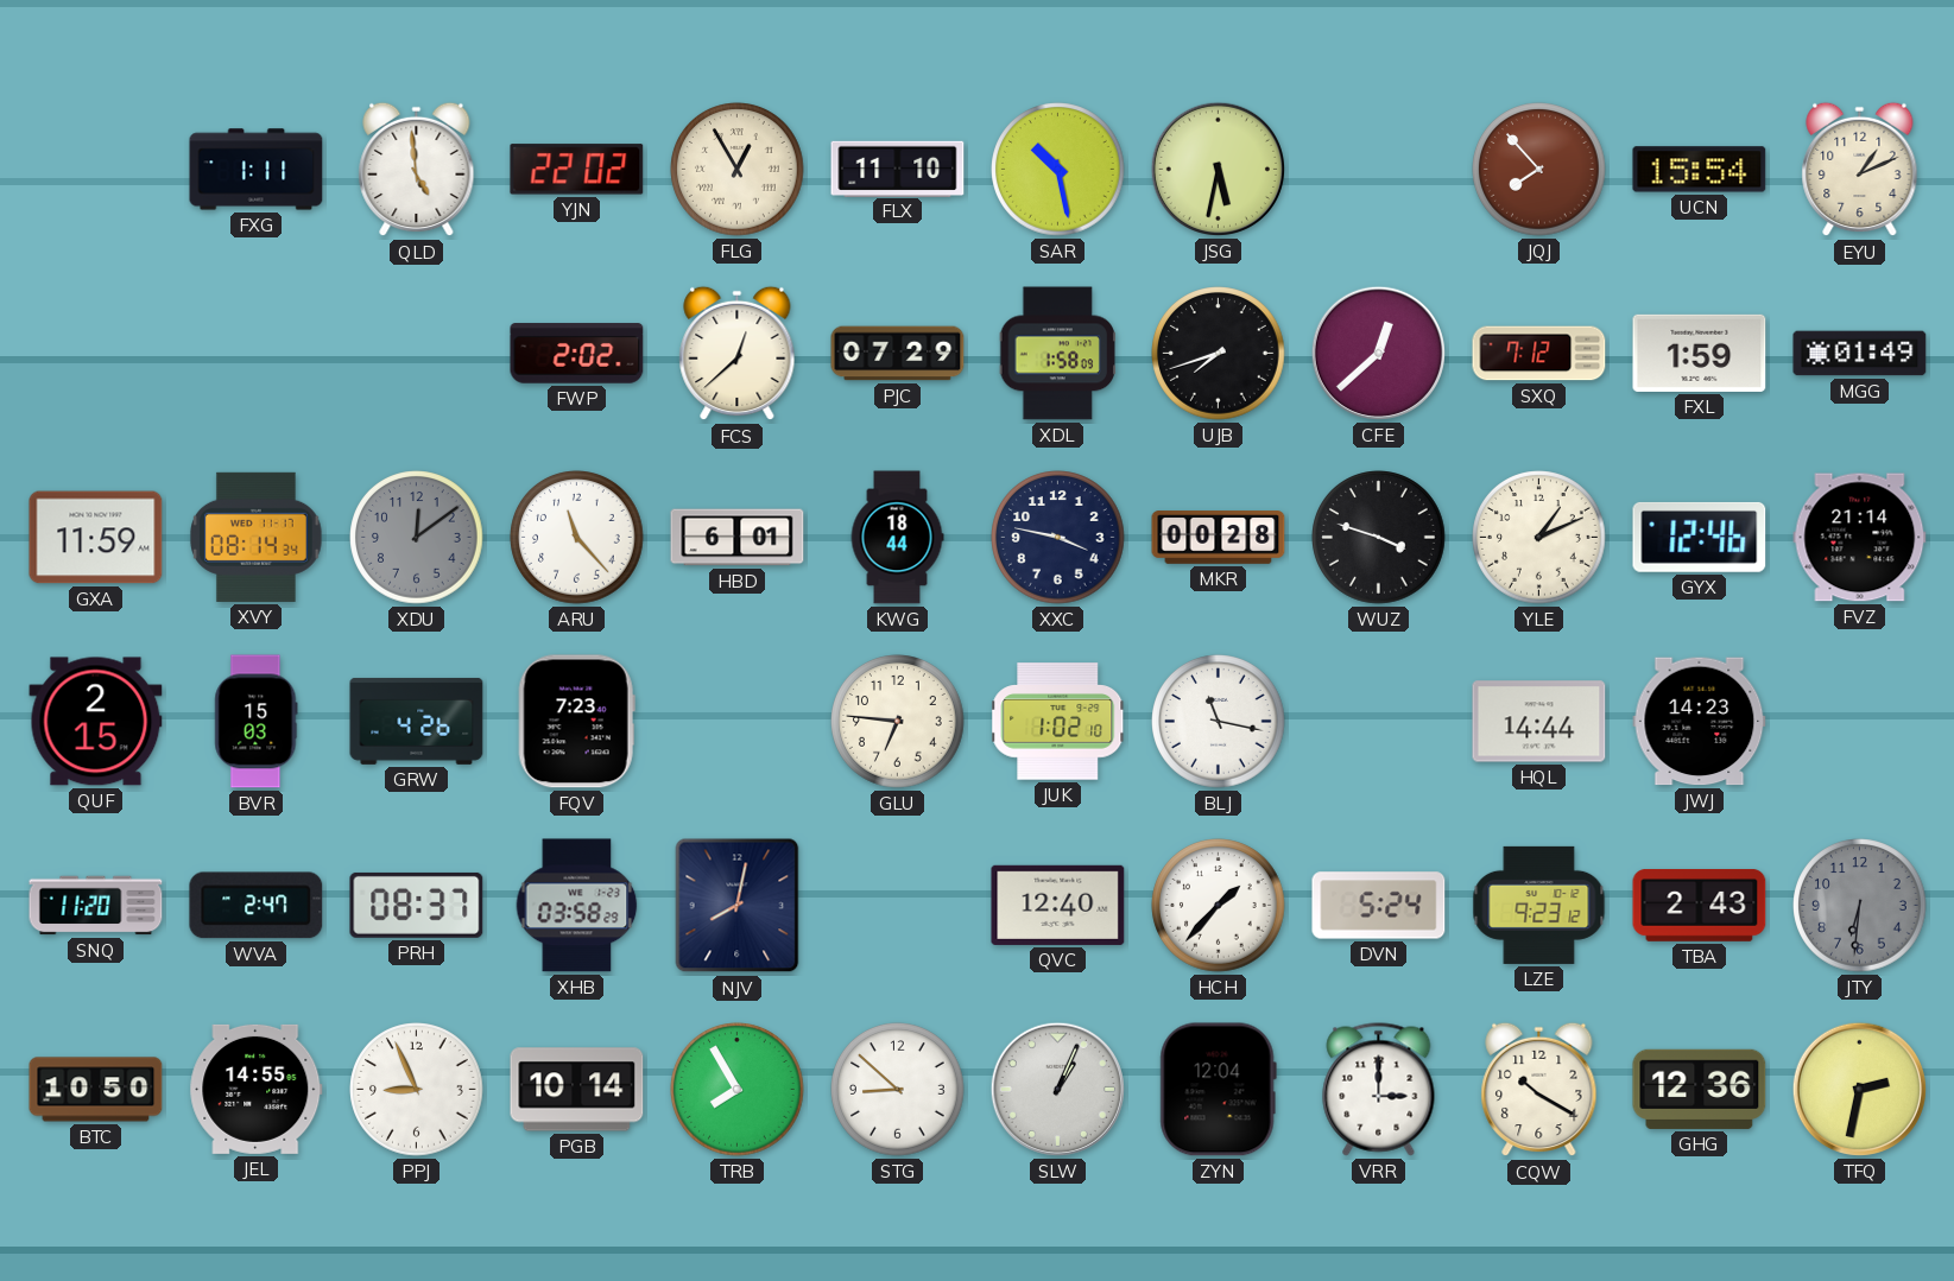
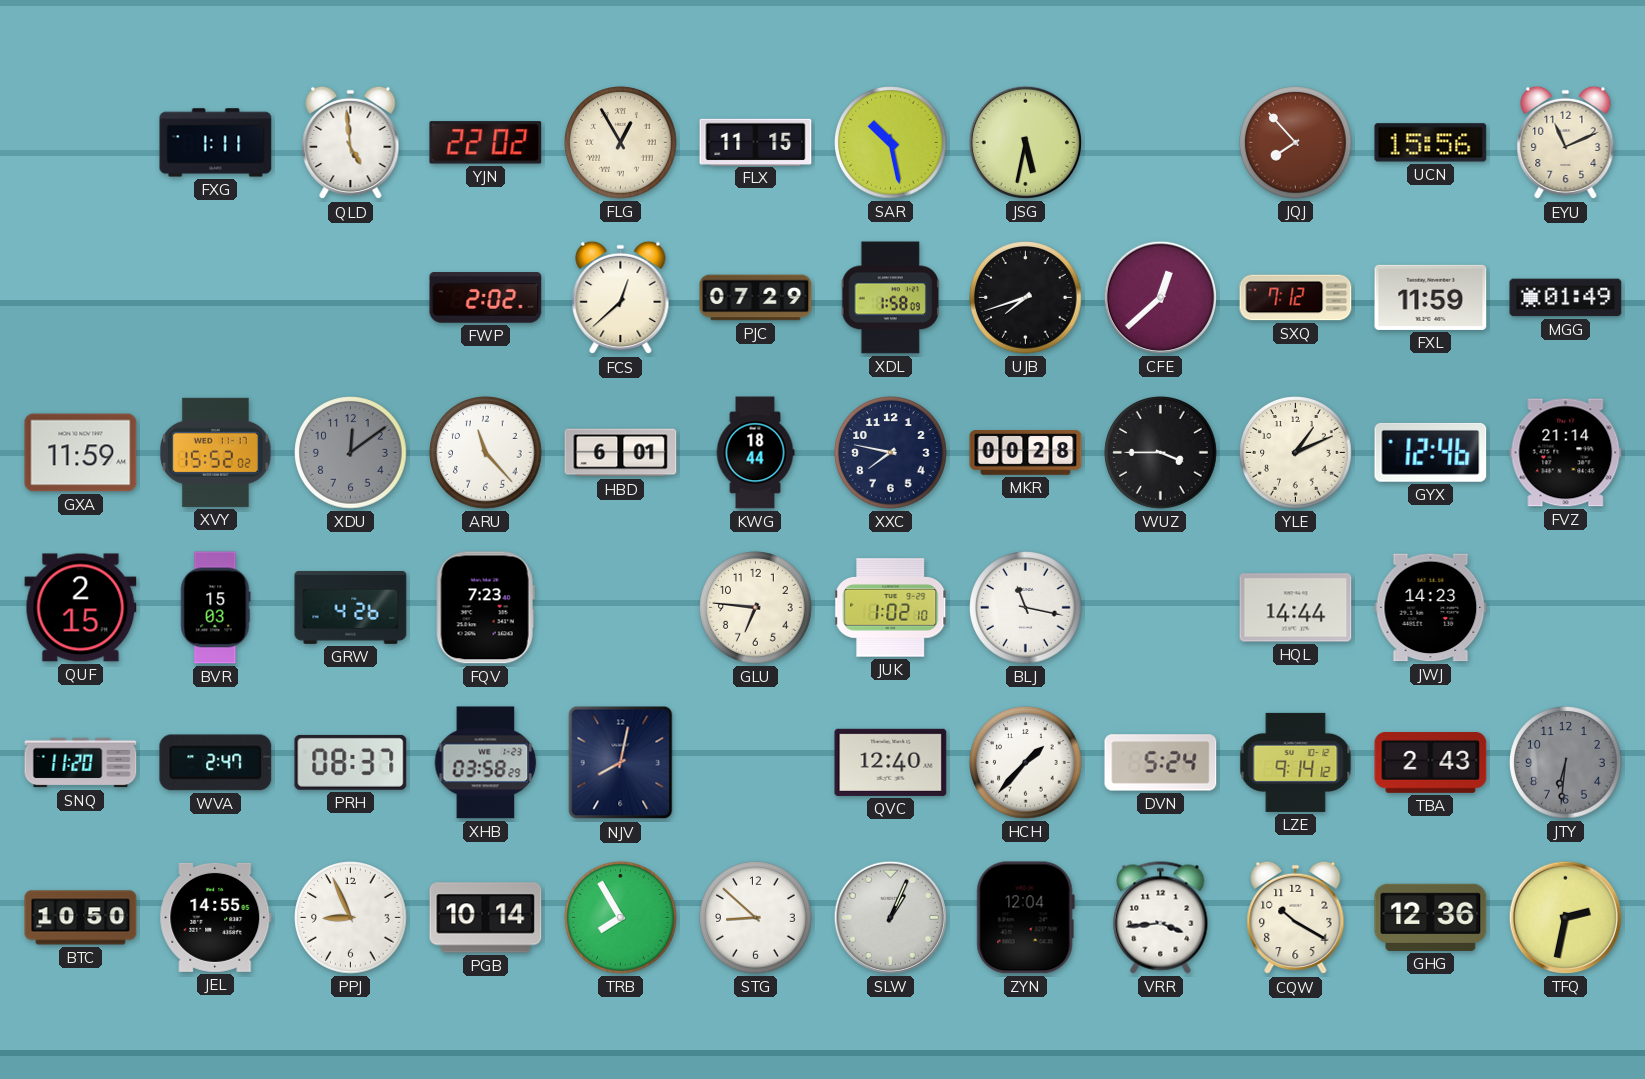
FLX: 11:10 -> 11:15
UCN: 15:54 -> 15:56
EYU: 1:11 -> 11:11
FXL: 1:59 -> 11:59
XVY: 08:14 -> 15:52
XXC: 3:47 -> 7:47
WUZ: 3:48 -> 3:45
LZE: 9:23 -> 9:14
VRR: 3:00 -> 3:44
